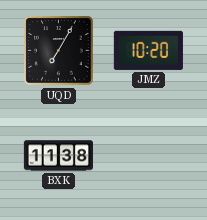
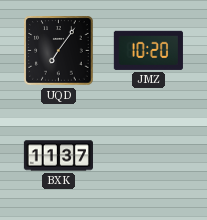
UQD: 7:05 -> 7:06
BXK: 11:38 -> 11:37
